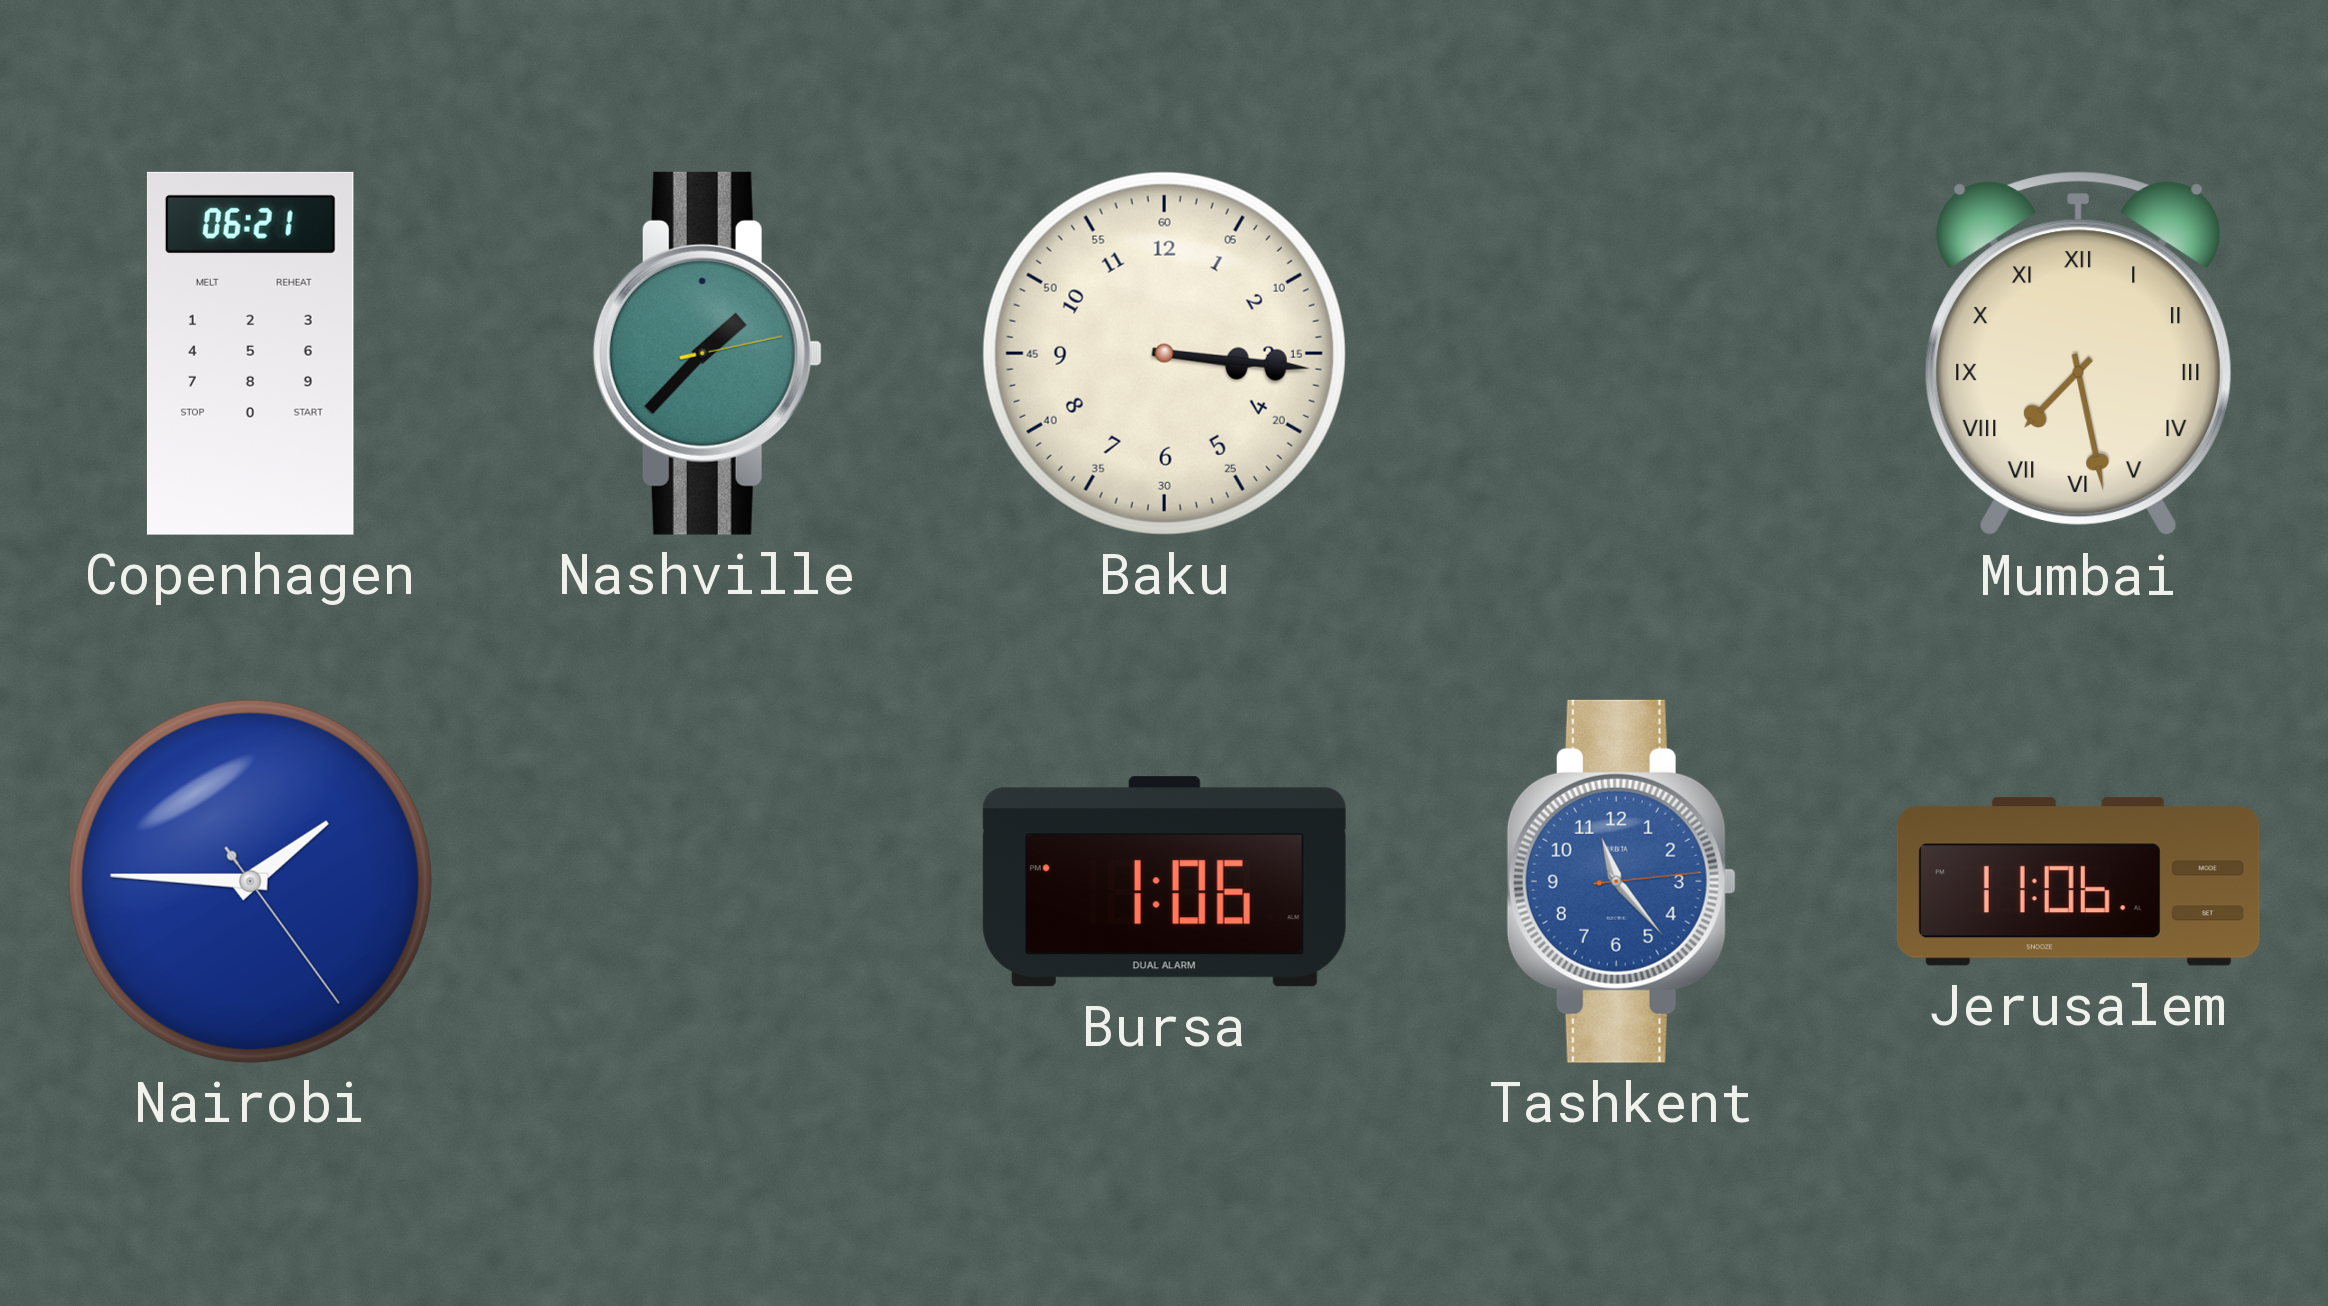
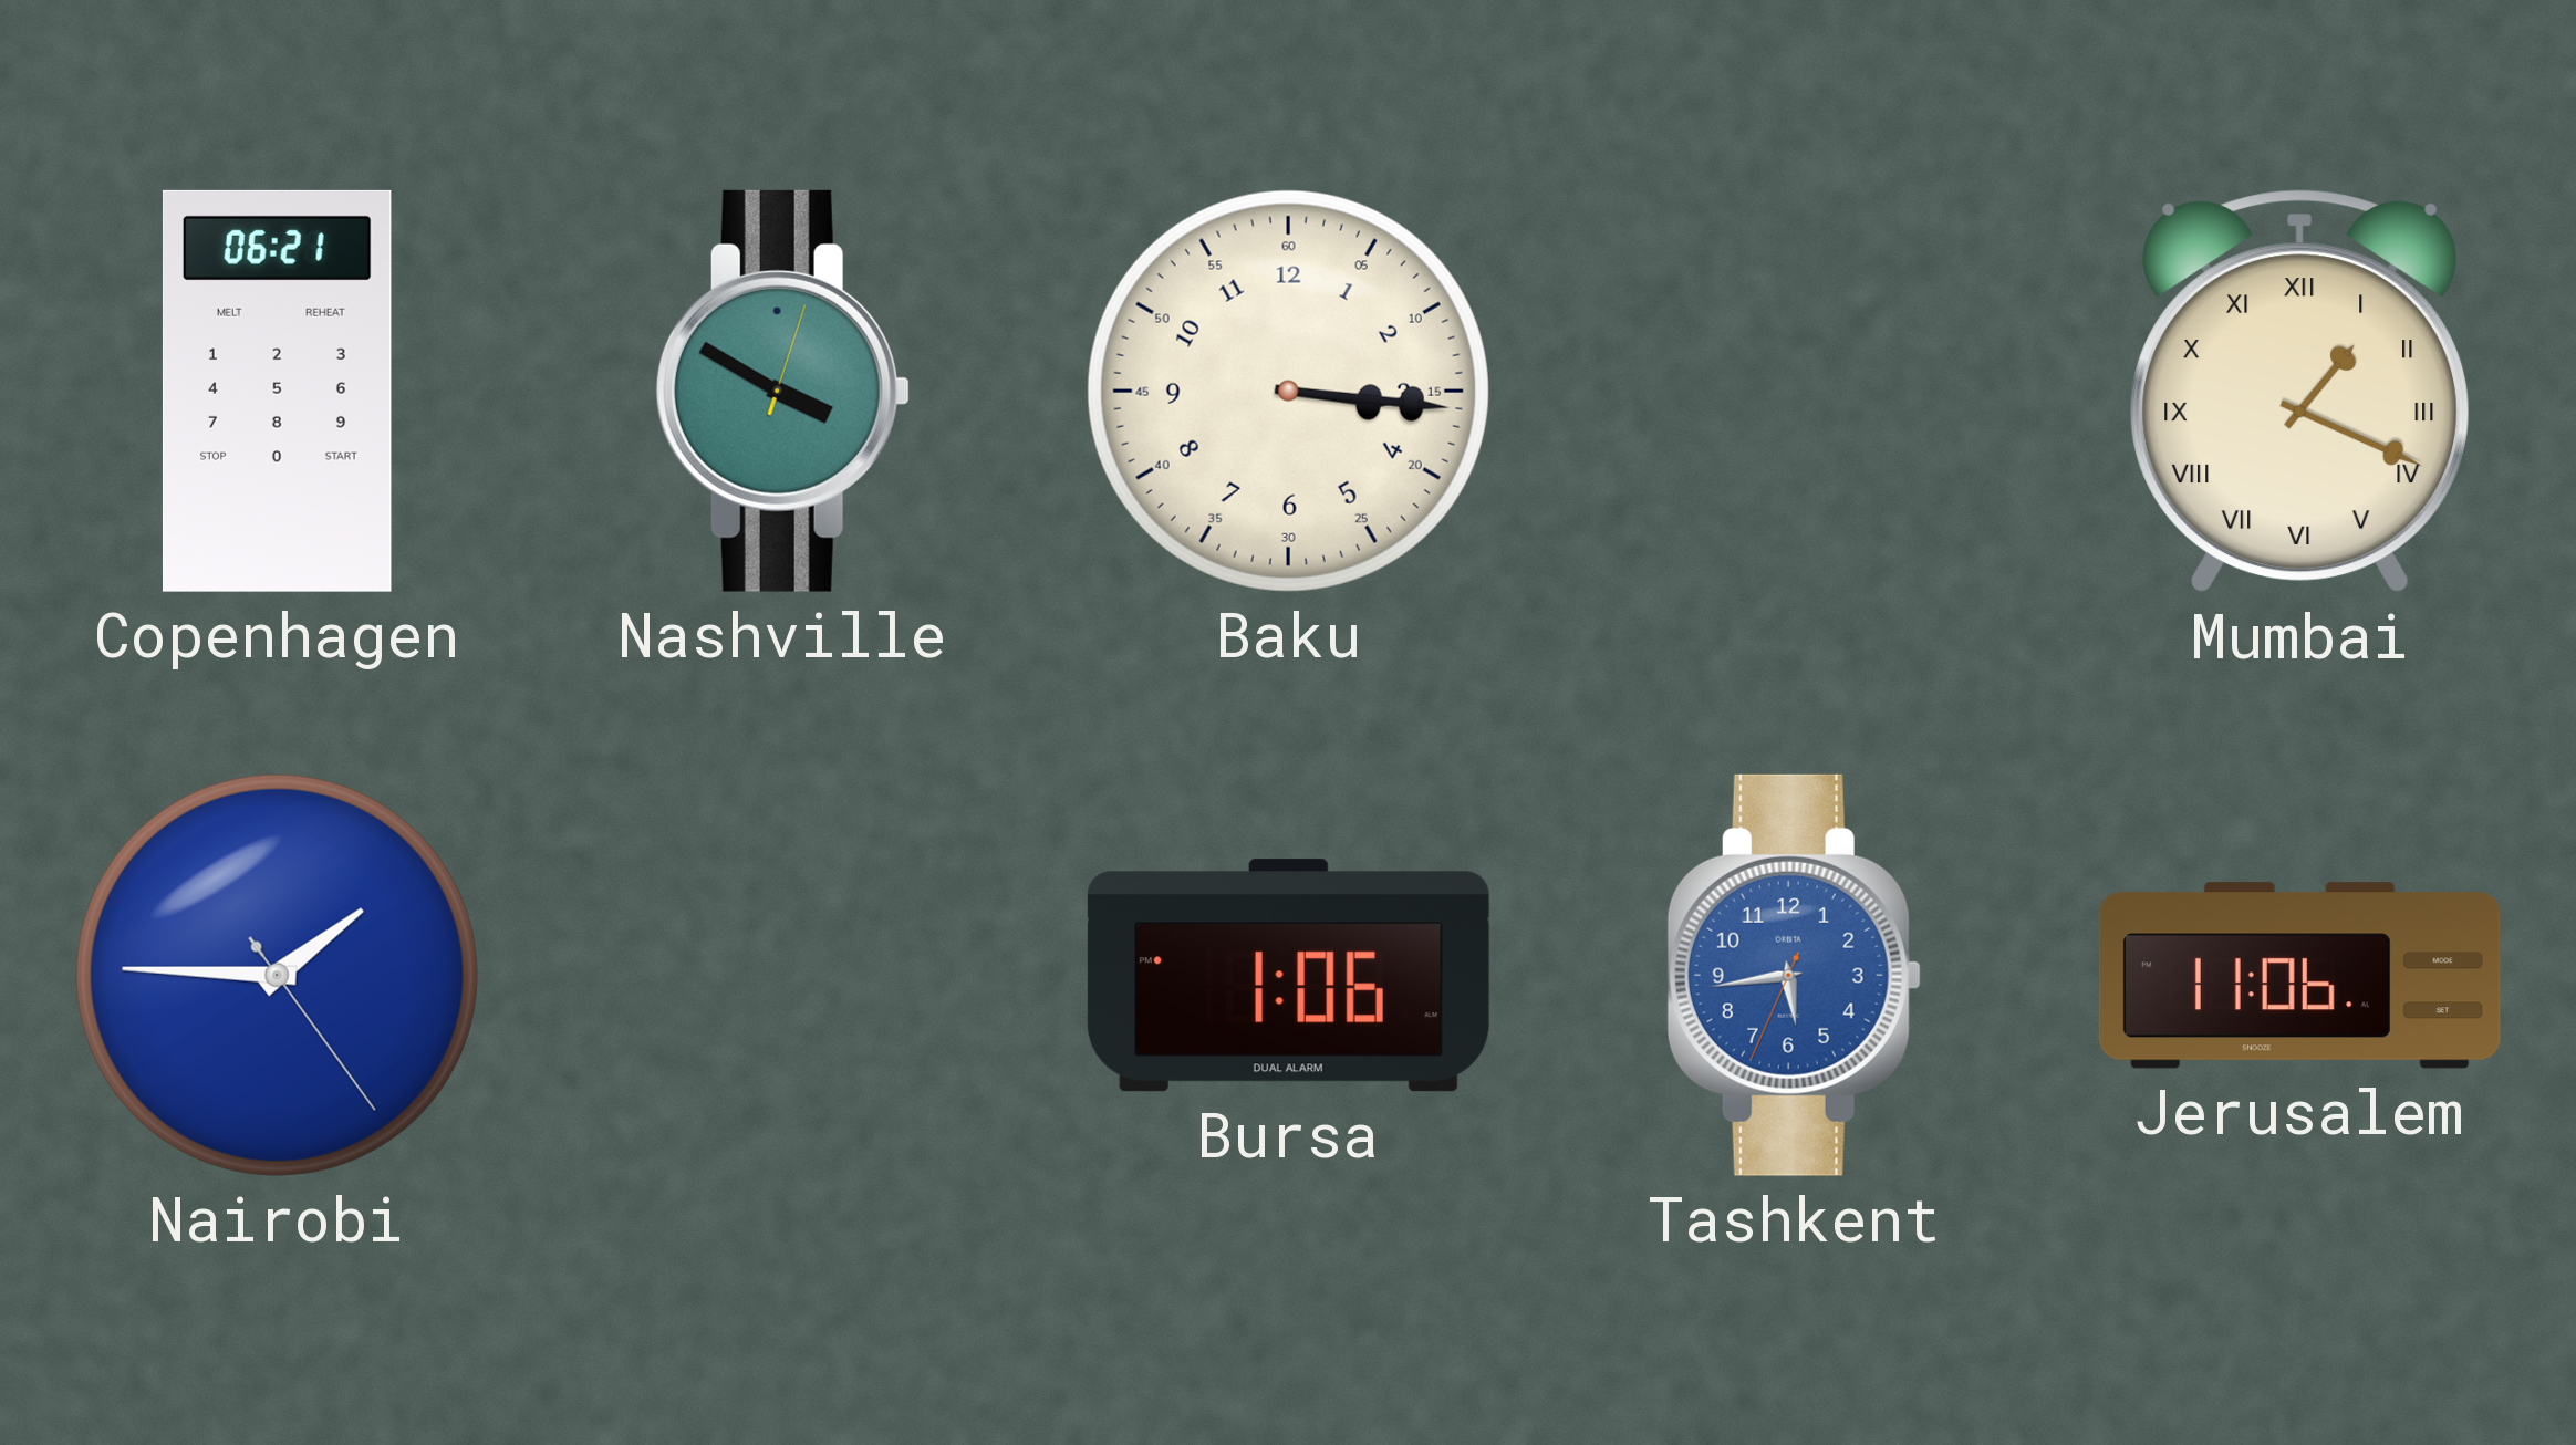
Nashville: 1:37 -> 3:50
Mumbai: 7:28 -> 1:19
Tashkent: 11:23 -> 5:43
